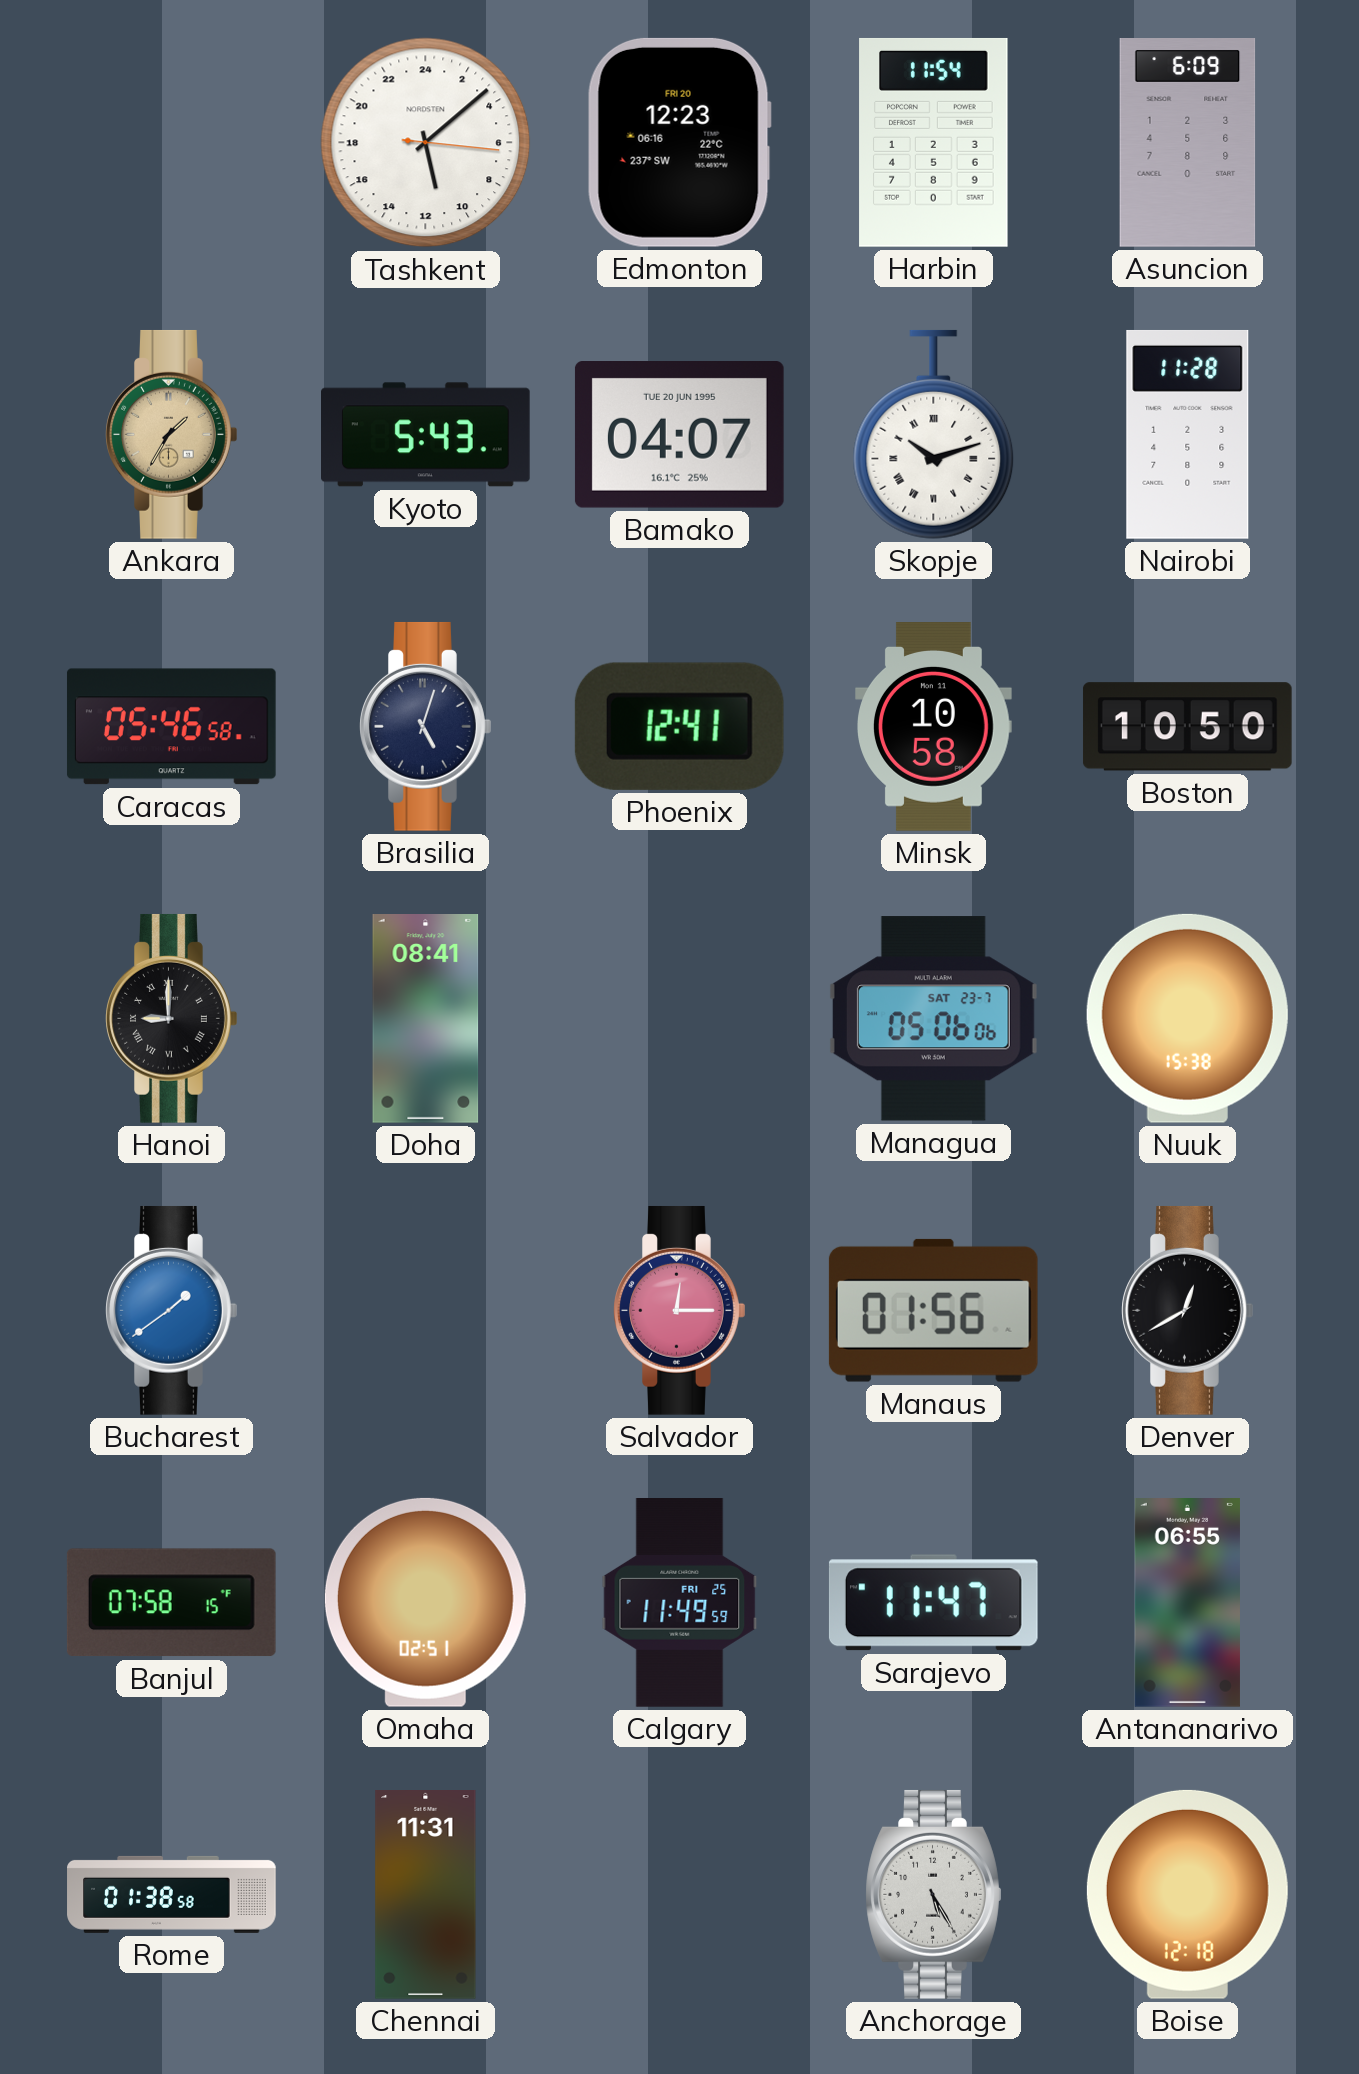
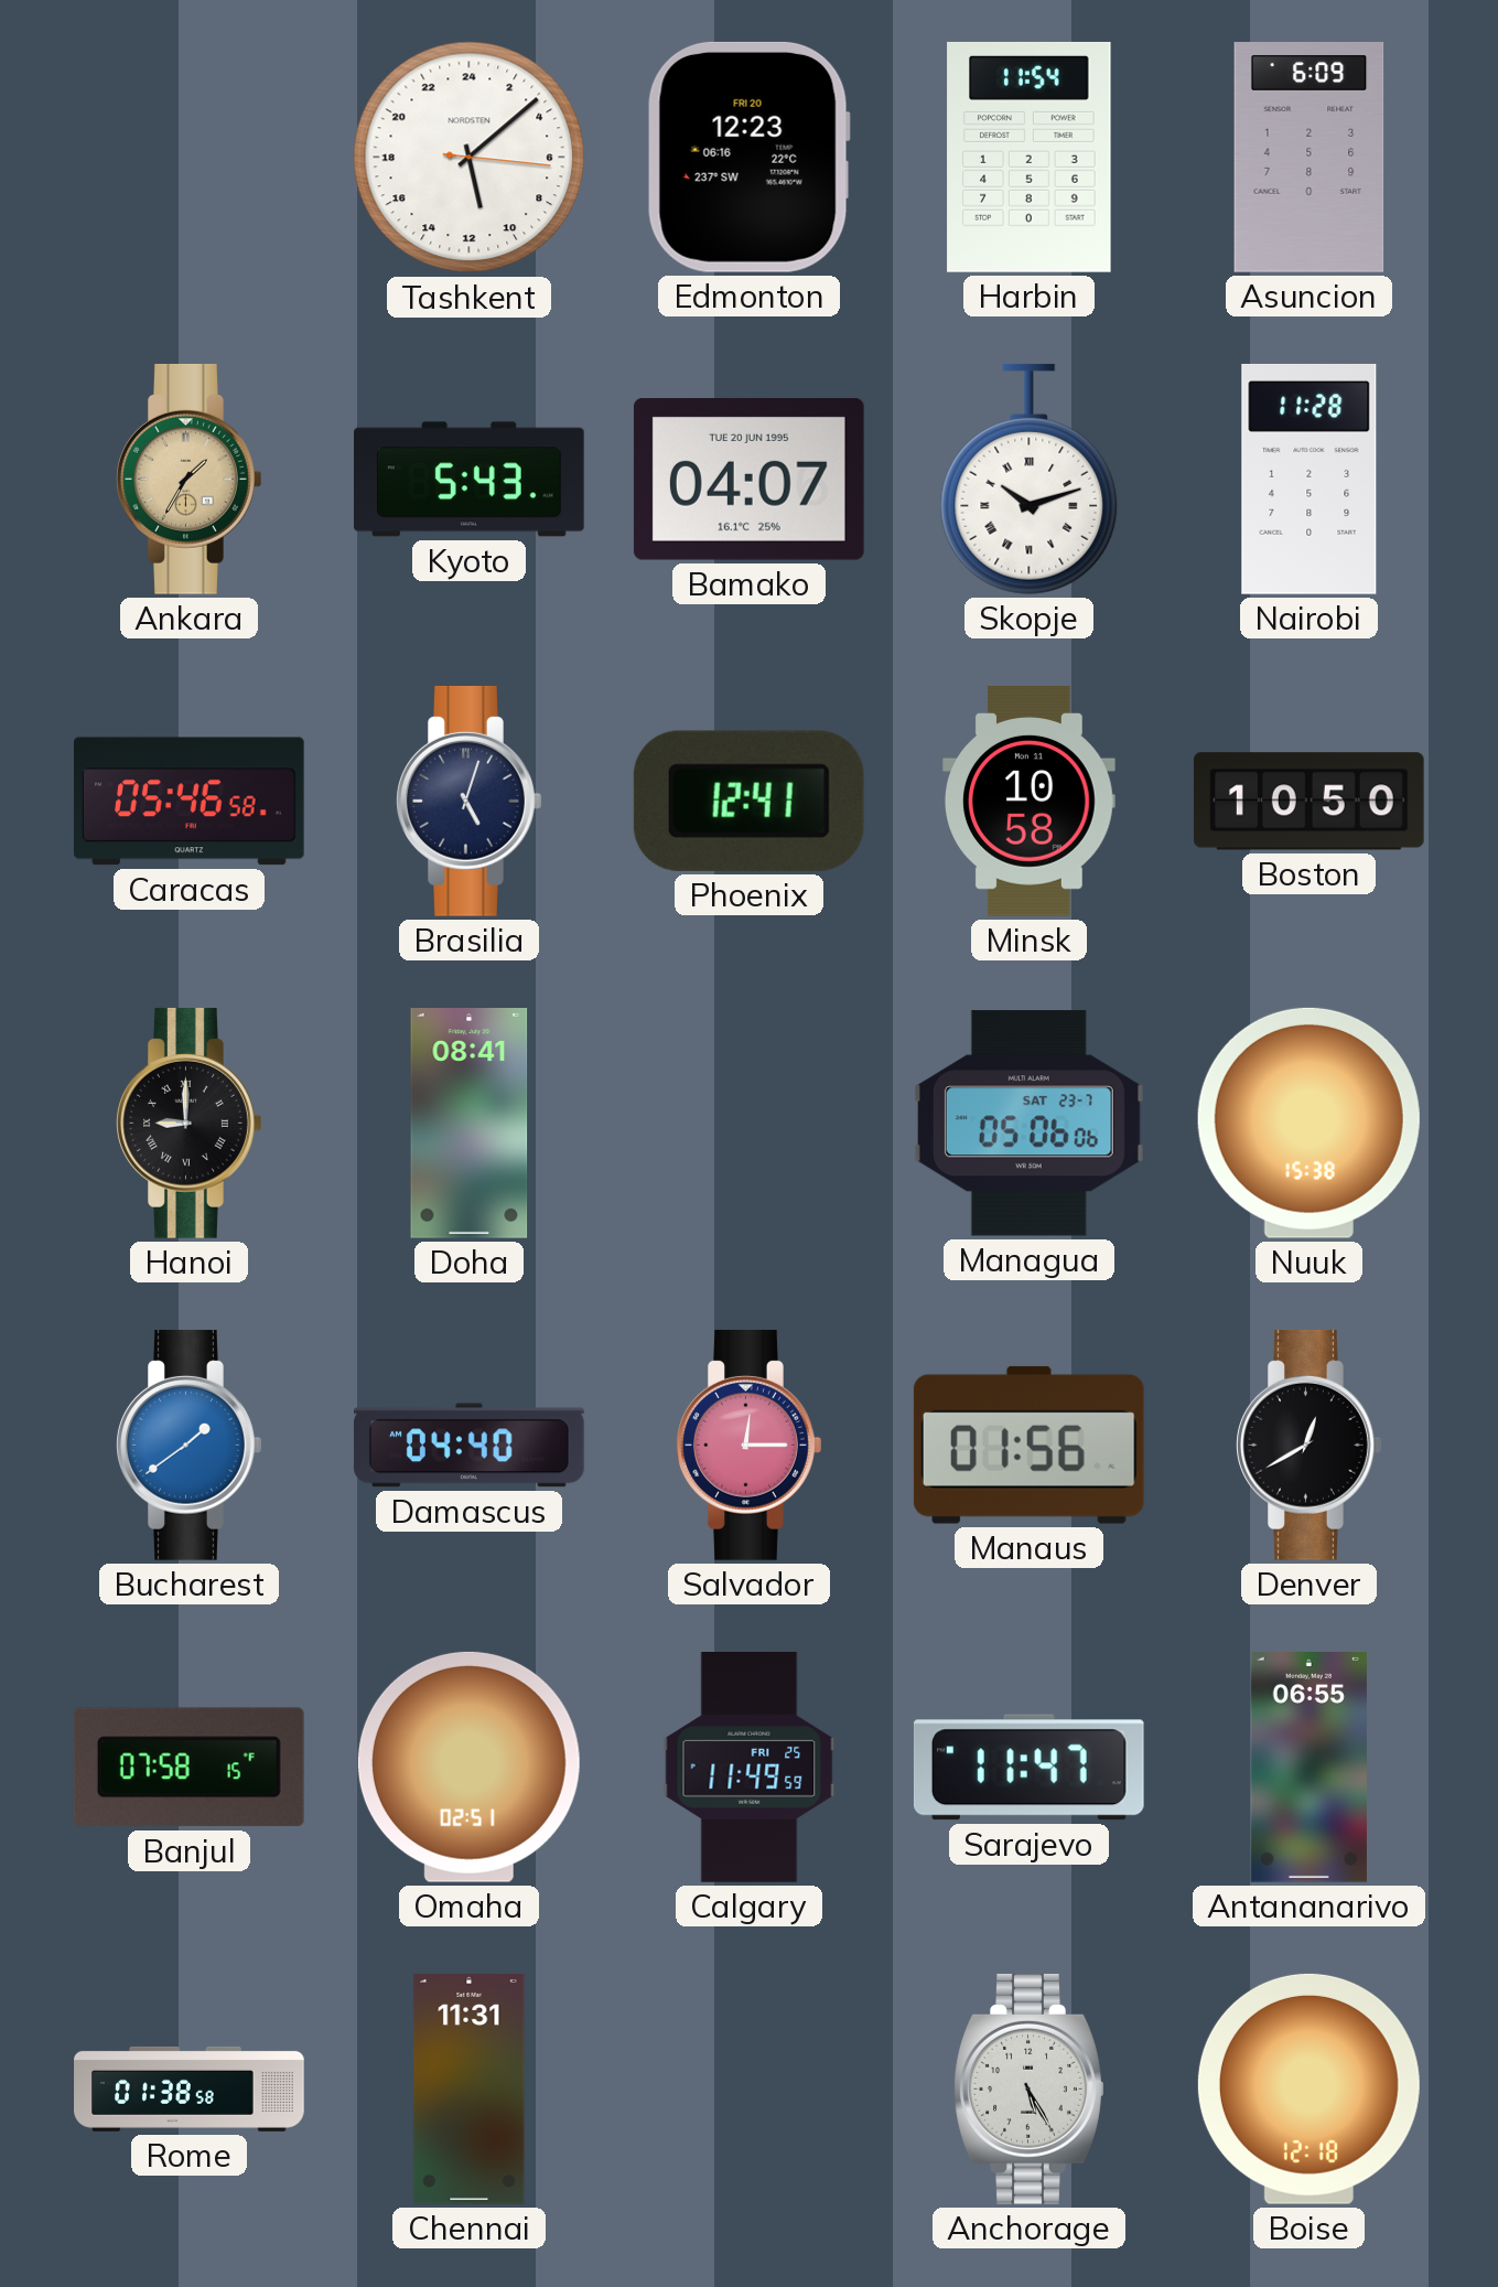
Damascus: none -> 04:40
